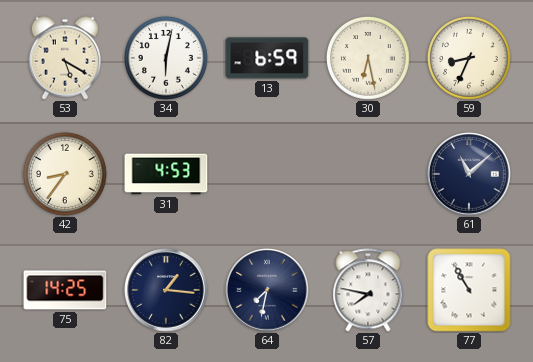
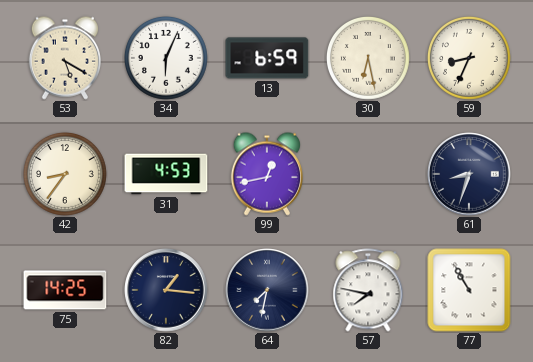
34: 6:02 -> 6:04
99: none -> 12:43
61: 11:08 -> 8:33
